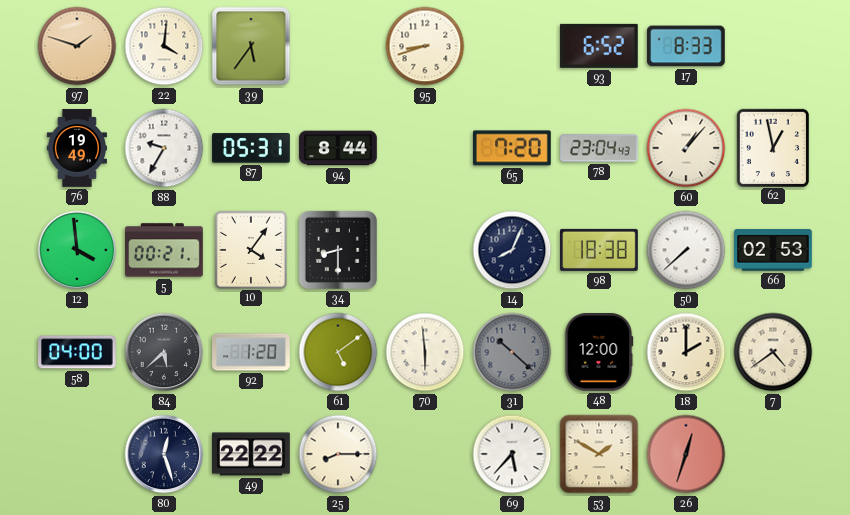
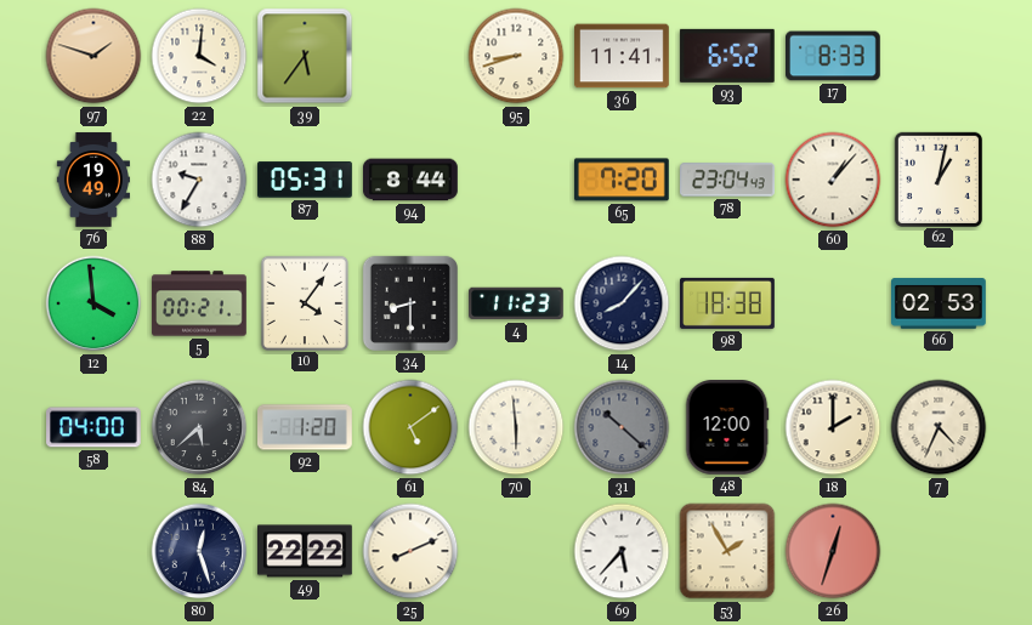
36: none -> 11:41
62: 12:58 -> 1:02
4: none -> 11:23
14: 8:04 -> 8:07
50: 7:38 -> none
7: 4:39 -> 4:34
25: 8:15 -> 8:11
53: 1:50 -> 1:55
